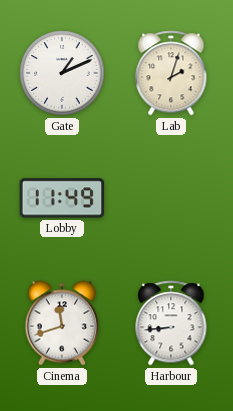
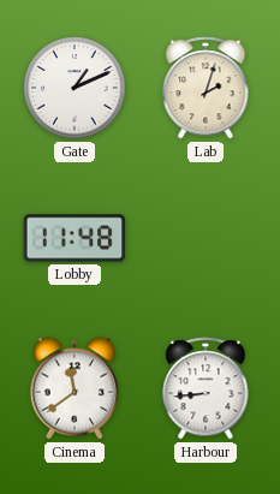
Lobby: 11:49 -> 11:48
Cinema: 11:42 -> 11:39
